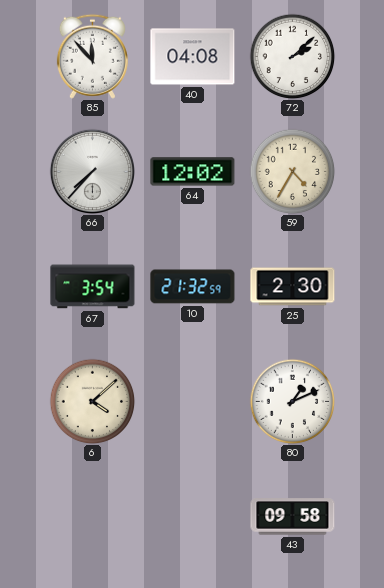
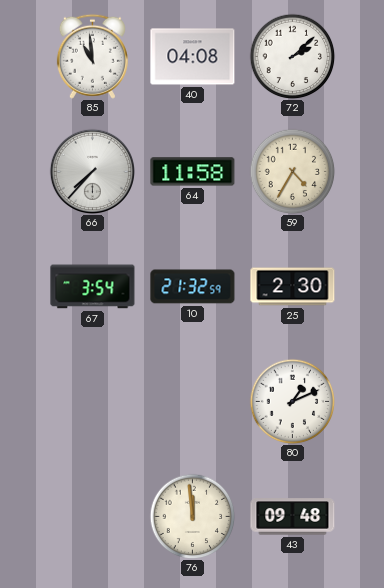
85: 11:53 -> 10:59
64: 12:02 -> 11:58
6: 4:08 -> none
76: none -> 11:59
43: 09:58 -> 09:48
